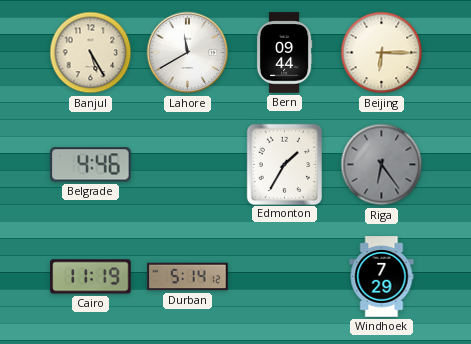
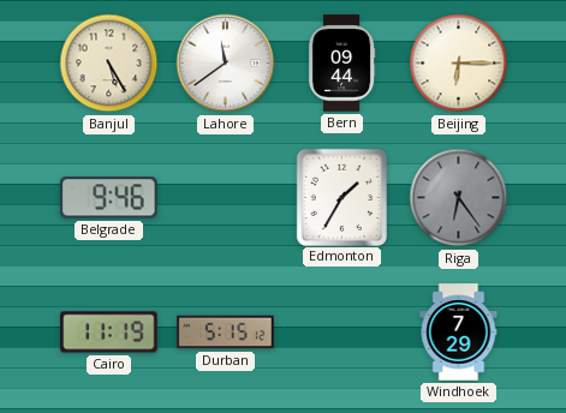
Lahore: 11:40 -> 11:39
Belgrade: 4:46 -> 9:46
Durban: 5:14 -> 5:15
